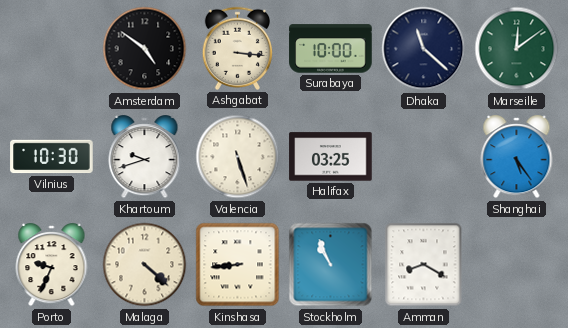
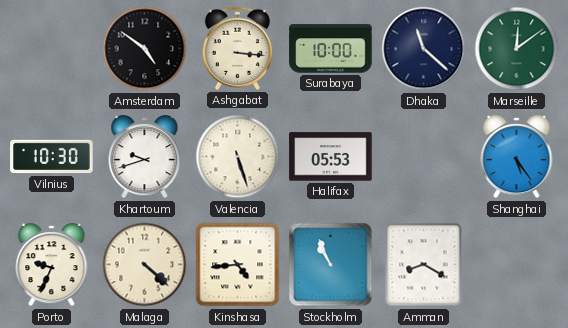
Halifax: 03:25 -> 05:53
Kinshasa: 8:44 -> 4:44
